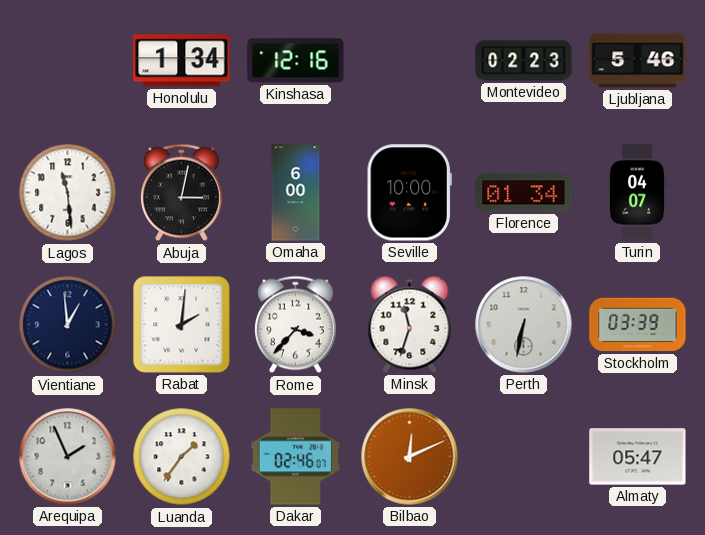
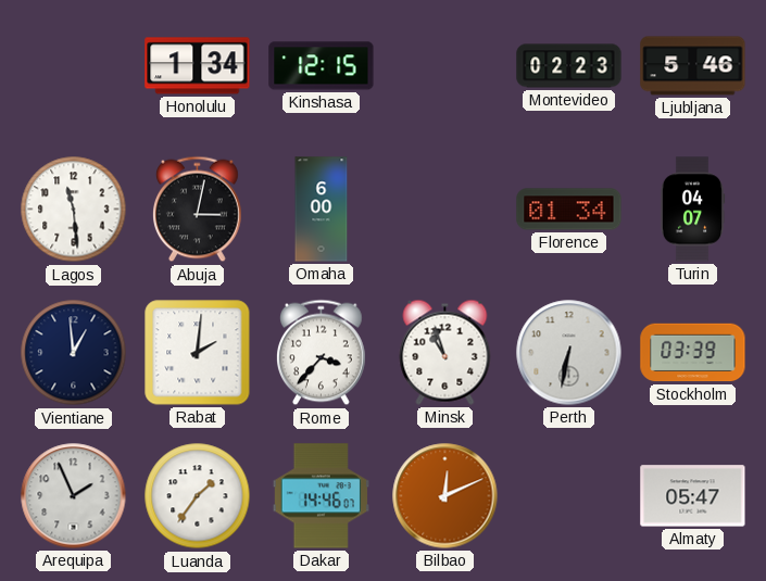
Kinshasa: 12:16 -> 12:15
Seville: 10:00 -> none
Minsk: 11:33 -> 10:57
Dakar: 02:46 -> 14:46
